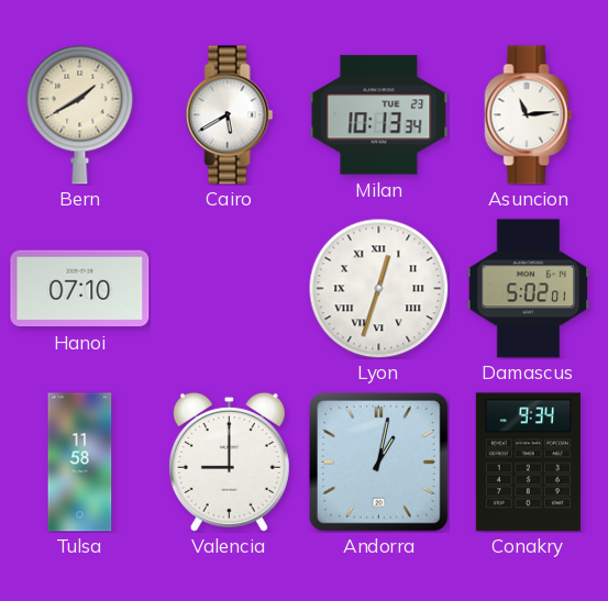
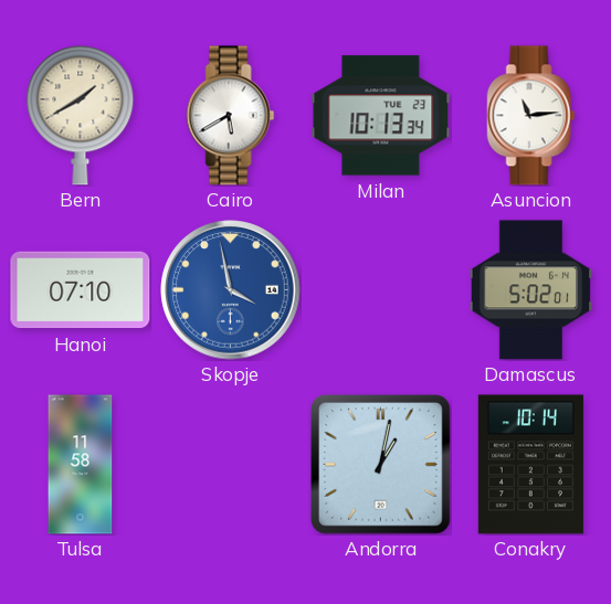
Skopje: none -> 3:58
Lyon: 12:33 -> none
Valencia: 9:00 -> none
Conakry: 9:34 -> 10:14
